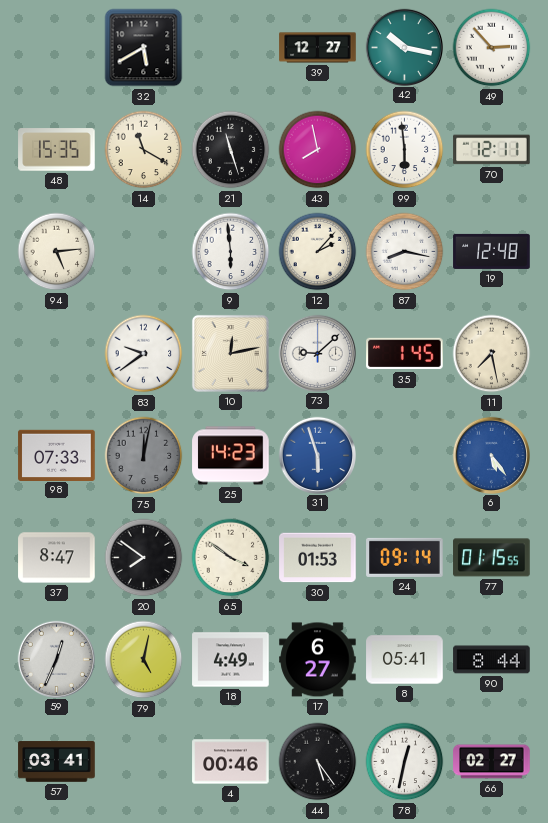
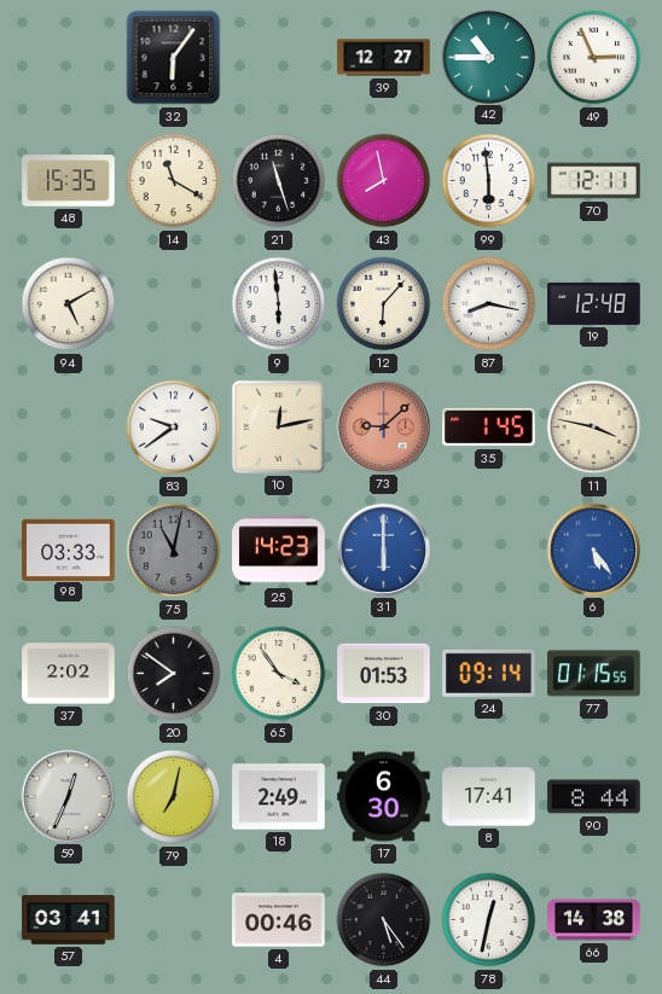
32: 5:40 -> 6:06
42: 10:17 -> 10:45
49: 2:53 -> 2:56
94: 5:14 -> 5:10
12: 2:07 -> 6:07
73 dial: white -> salmon
11: 7:28 -> 3:47
98: 07:33 -> 03:33
75: 12:02 -> 11:02
31: 5:57 -> 6:00
37: 8:47 -> 2:02
65: 3:51 -> 3:54
79: 5:02 -> 7:02
18: 4:49 -> 2:49
17: 6:27 -> 6:30
8: 05:41 -> 17:41
66: 02:27 -> 14:38
